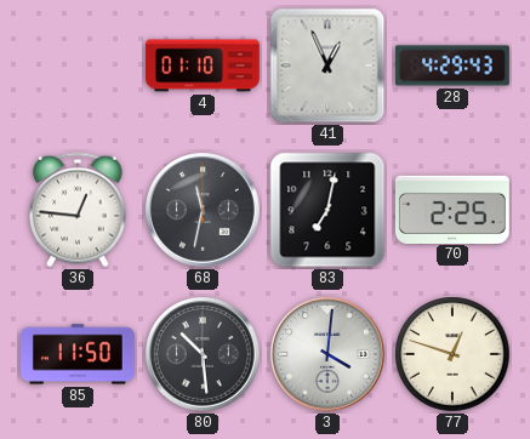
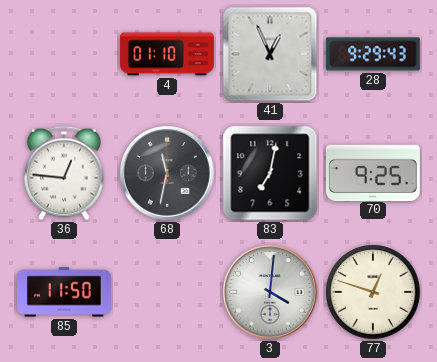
28: 4:29 -> 9:29
70: 2:25 -> 9:25
80: 10:29 -> none
